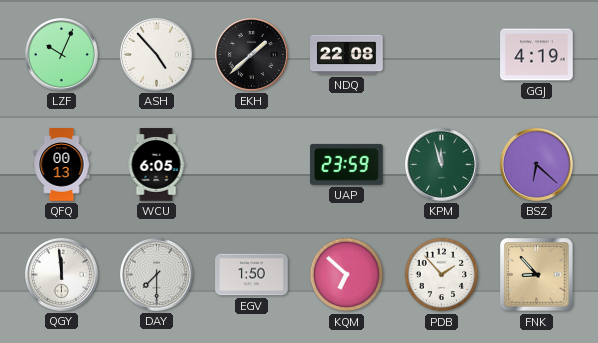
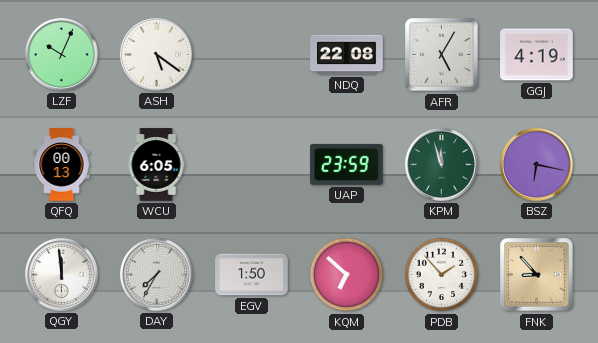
ASH: 4:53 -> 5:21
EKH: 1:38 -> none
AFR: none -> 5:05
BSZ: 6:22 -> 6:17
DAY: 7:30 -> 7:35
